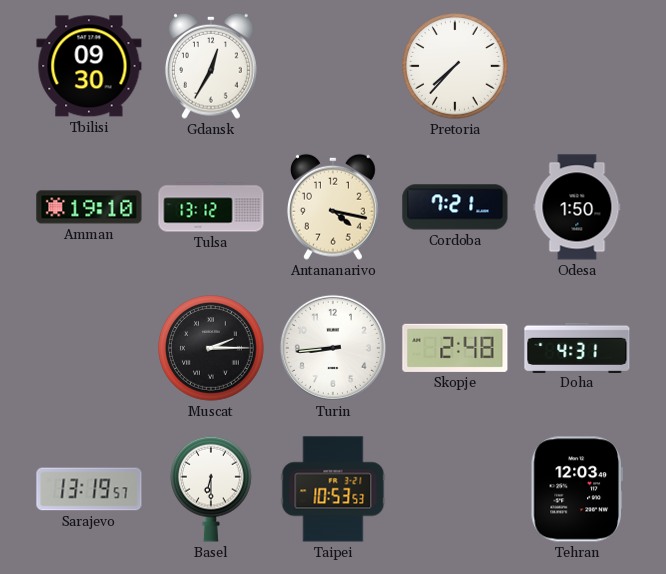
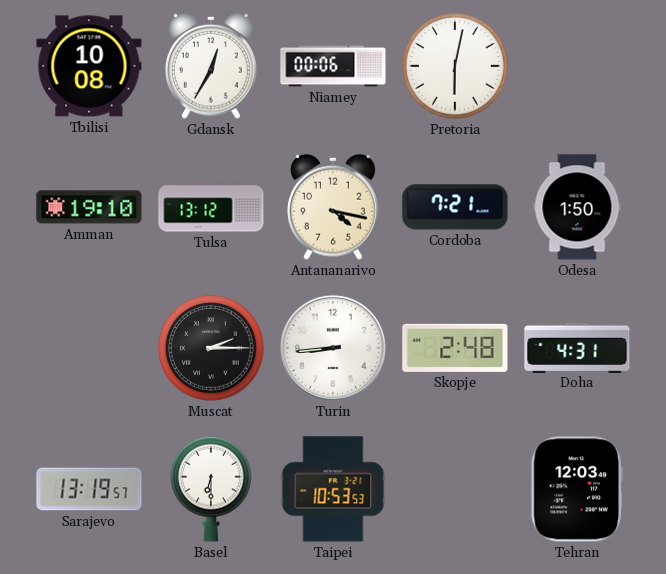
Tbilisi: 09:30 -> 10:08
Niamey: none -> 00:06
Pretoria: 7:37 -> 6:02
